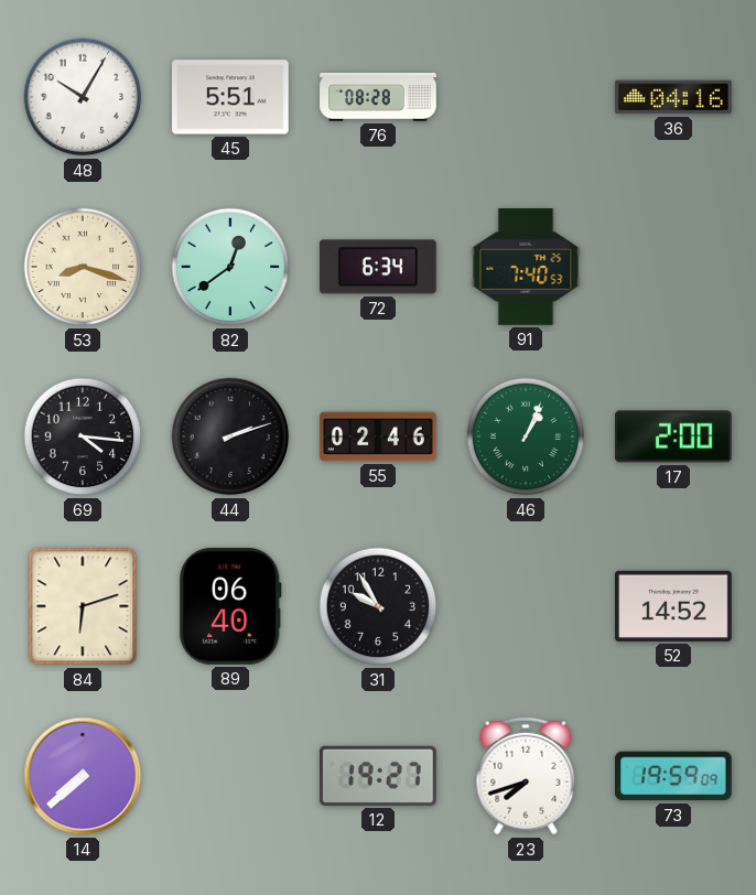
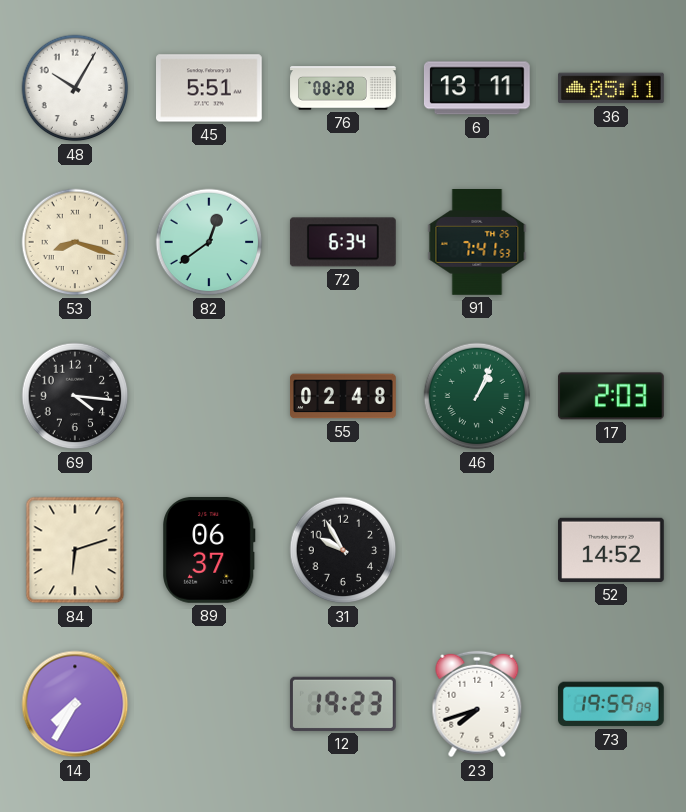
6: none -> 13:11
36: 04:16 -> 05:11
91: 7:40 -> 7:41
44: 2:12 -> none
55: 02:46 -> 02:48
17: 2:00 -> 2:03
89: 06:40 -> 06:37
14: 7:38 -> 7:35
12: 19:27 -> 19:23
